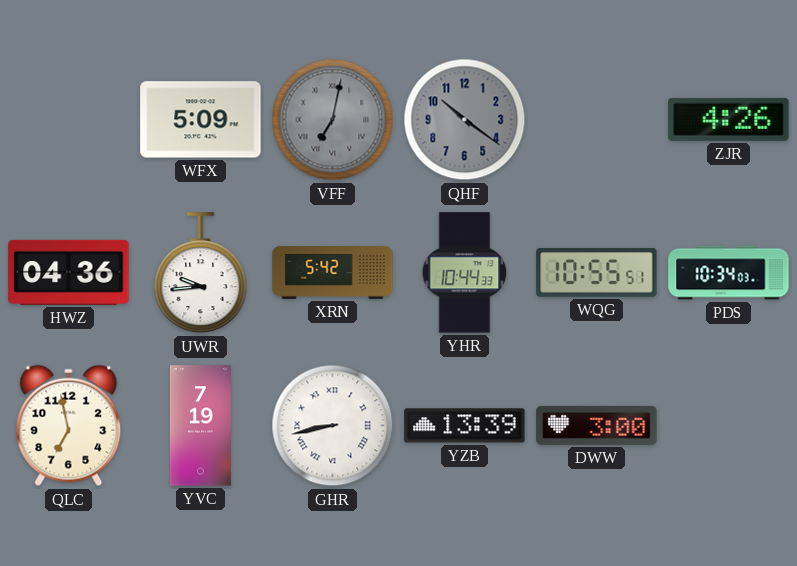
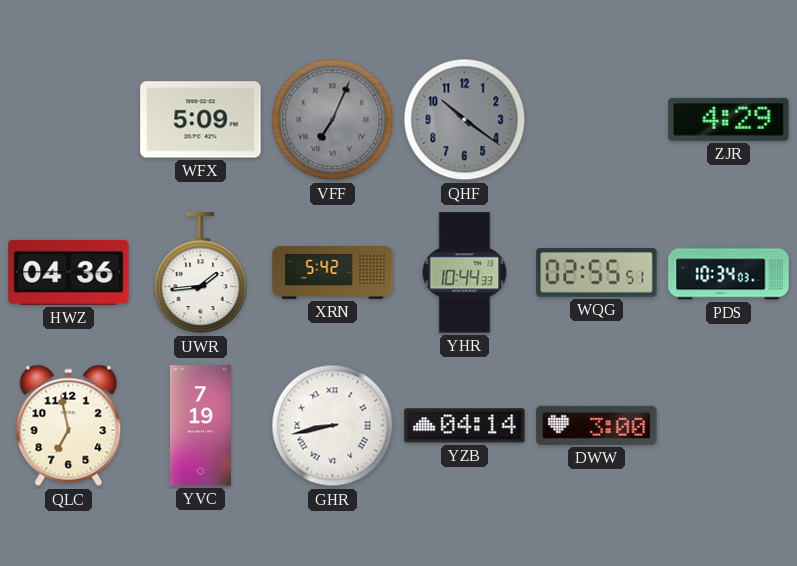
VFF: 7:02 -> 7:04
ZJR: 4:26 -> 4:29
UWR: 9:44 -> 1:44
WQG: 10:55 -> 02:55
YZB: 13:39 -> 04:14
